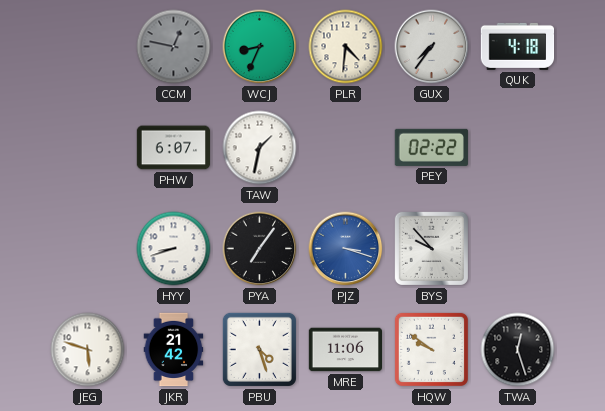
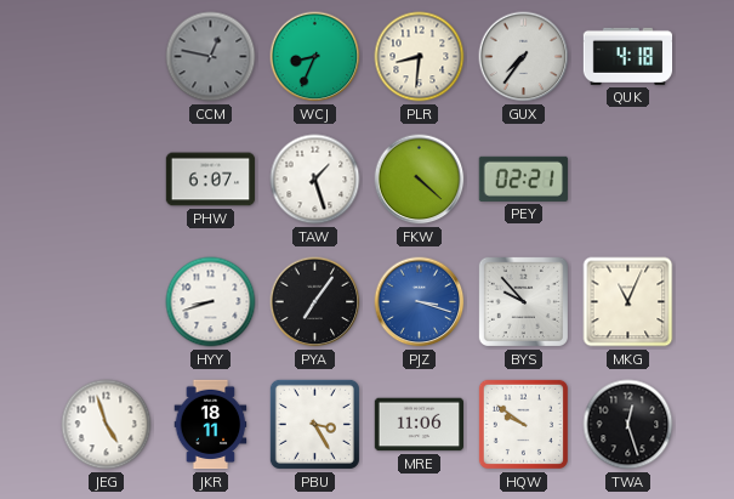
PLR: 4:31 -> 8:31
TAW: 1:32 -> 1:27
FKW: none -> 4:22
PEY: 02:22 -> 02:21
MKG: none -> 11:04
JEG: 5:48 -> 4:57
JKR: 21:42 -> 18:11
PBU: 4:27 -> 3:25
